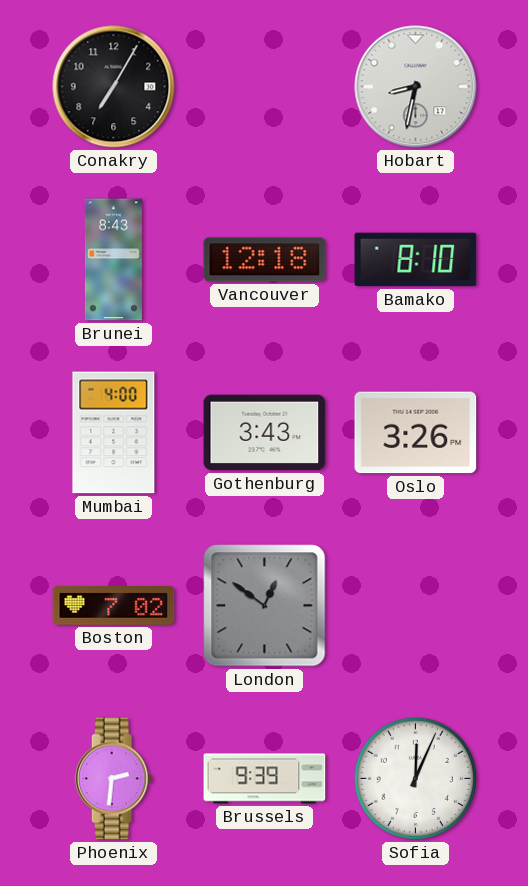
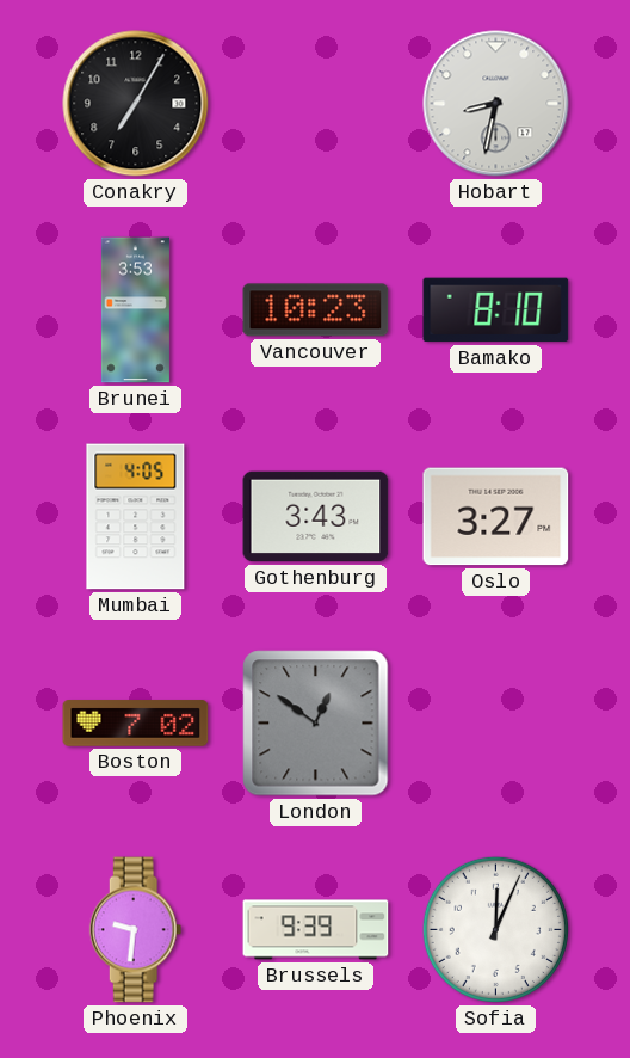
Brunei: 8:43 -> 3:53
Vancouver: 12:18 -> 10:23
Mumbai: 4:00 -> 4:05
Oslo: 3:26 -> 3:27
Phoenix: 2:31 -> 9:31
